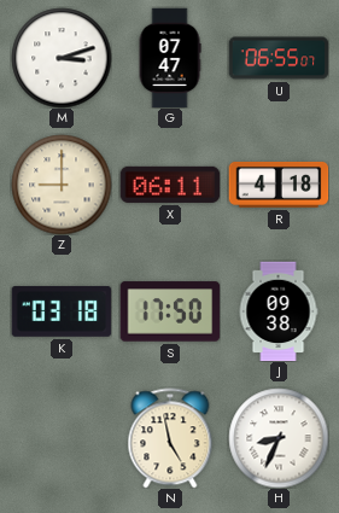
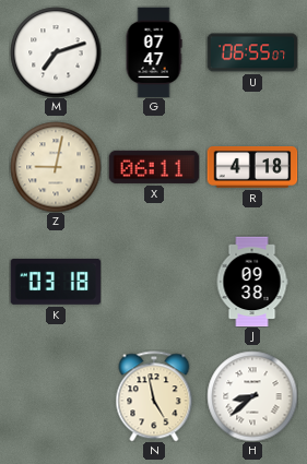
M: 3:12 -> 7:12
Z: 9:00 -> 9:02
S: 17:50 -> none
H: 8:34 -> 8:38
